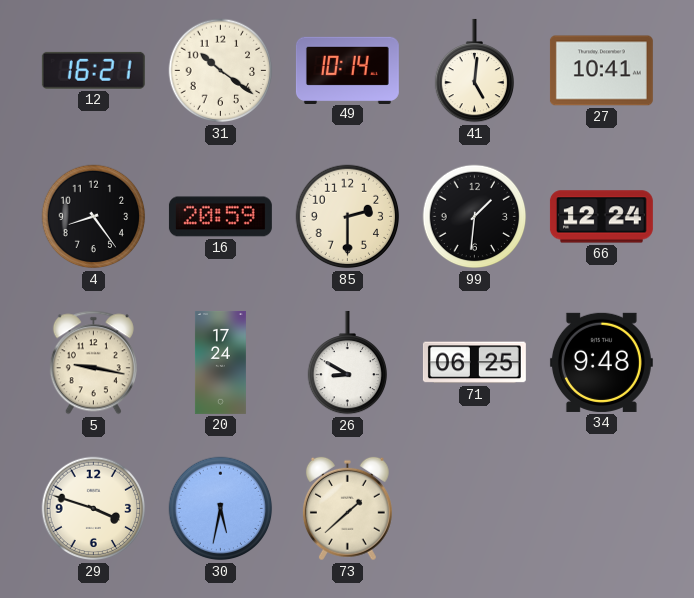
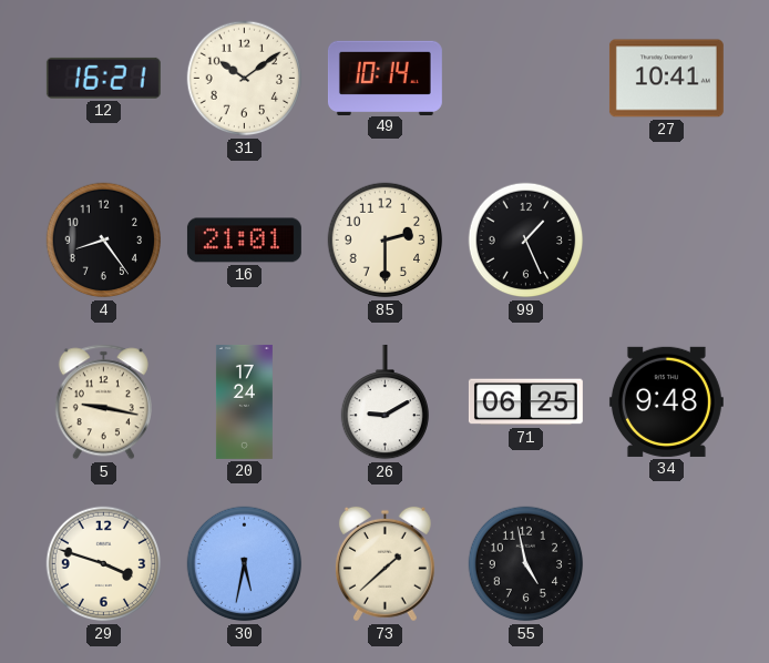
31: 10:21 -> 10:09
41: 5:01 -> none
16: 20:59 -> 21:01
99: 1:31 -> 1:26
66: 12:24 -> none
26: 8:50 -> 9:10
55: none -> 4:58
